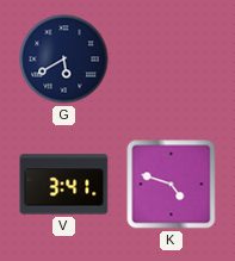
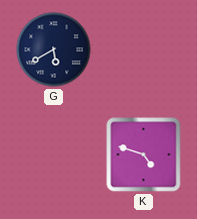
V: 3:41 -> none
